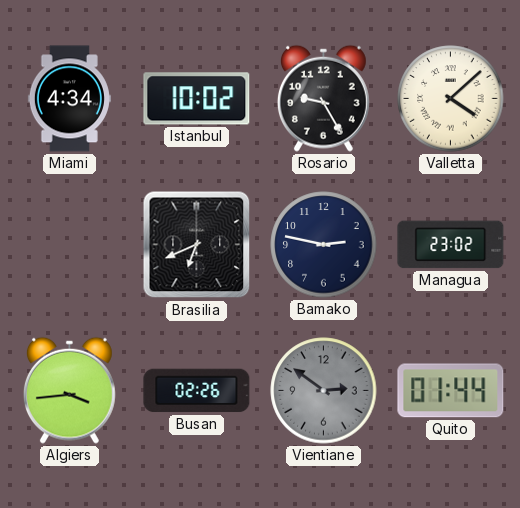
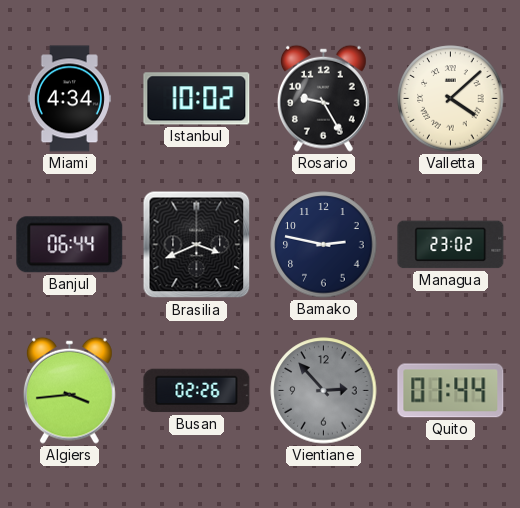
Banjul: none -> 06:44
Brasilia: 6:41 -> 3:41
Vientiane: 2:51 -> 2:53
